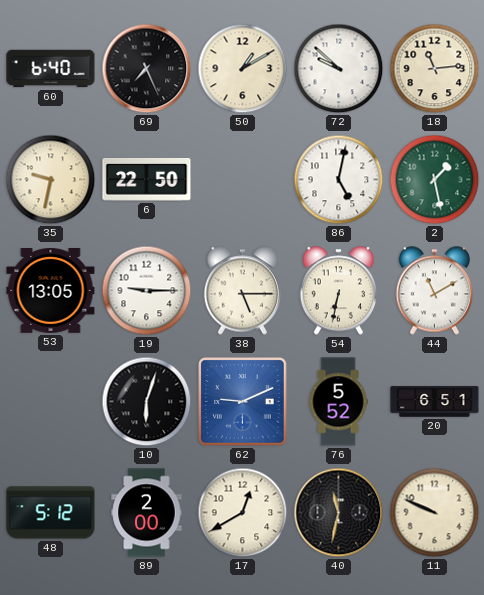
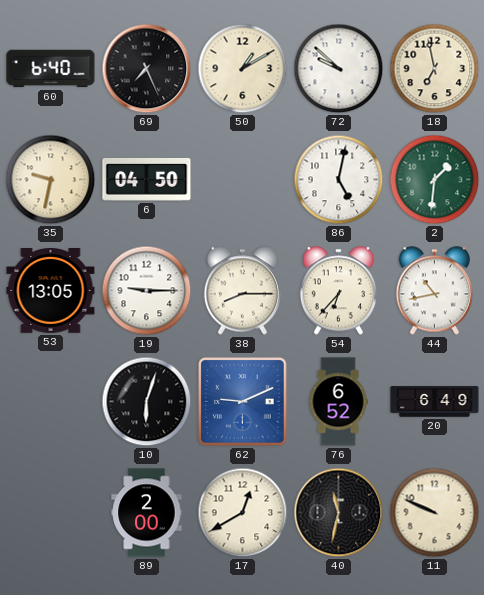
18: 11:14 -> 6:58
6: 22:50 -> 04:50
2: 1:28 -> 1:31
38: 5:15 -> 8:15
54: 6:32 -> 6:37
44: 11:10 -> 10:43
76: 5:52 -> 6:52
20: 6:51 -> 6:49
48: 5:12 -> none
